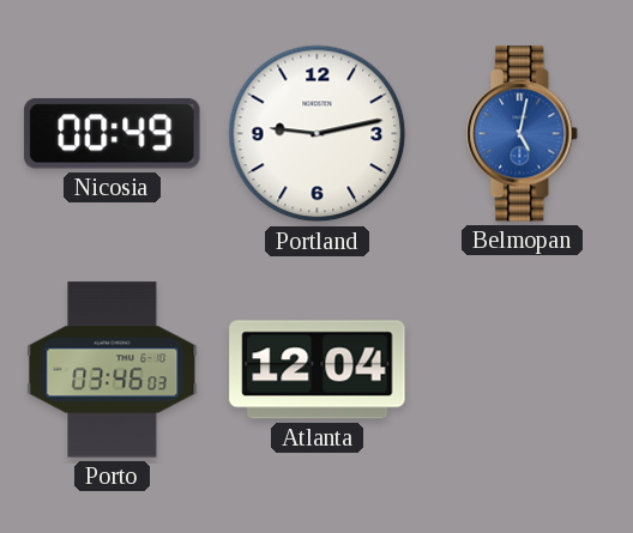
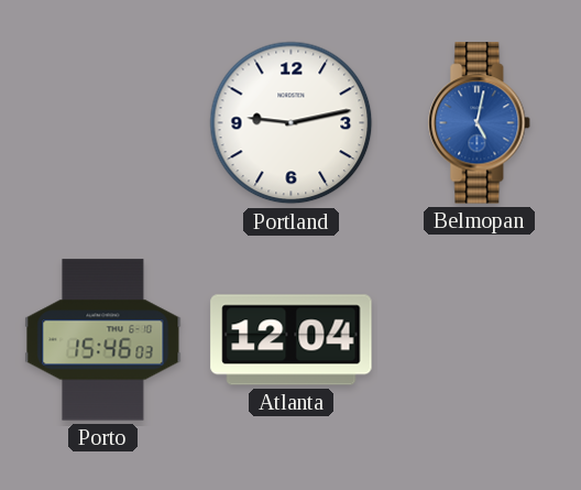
Nicosia: 00:49 -> none
Porto: 03:46 -> 15:46
